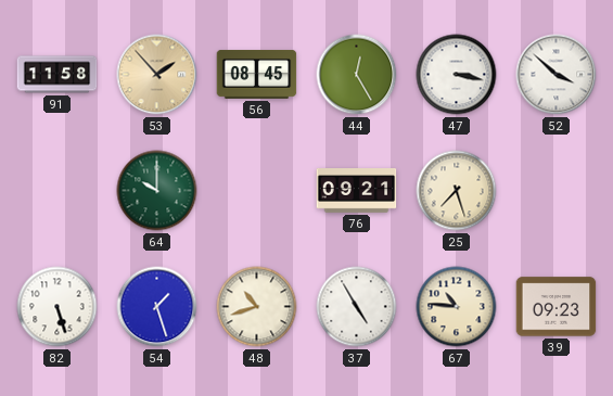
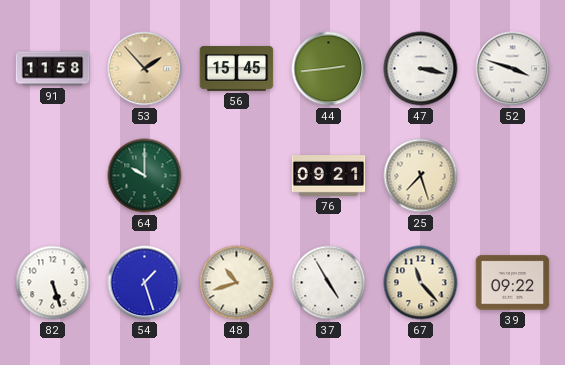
56: 08:45 -> 15:45
44: 12:25 -> 2:44
52: 3:52 -> 3:48
67: 10:46 -> 11:23
39: 09:23 -> 09:22
